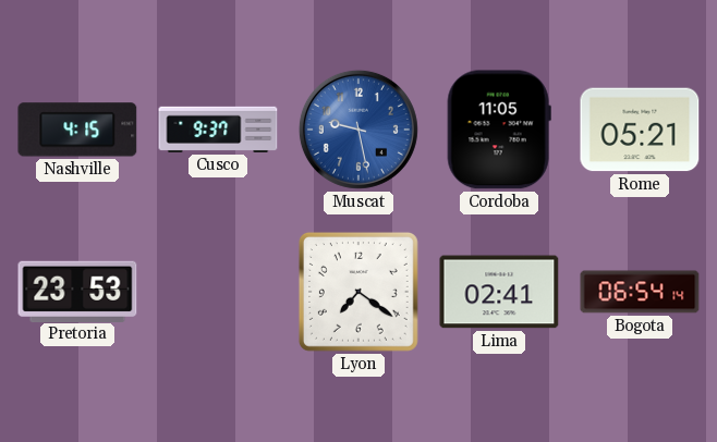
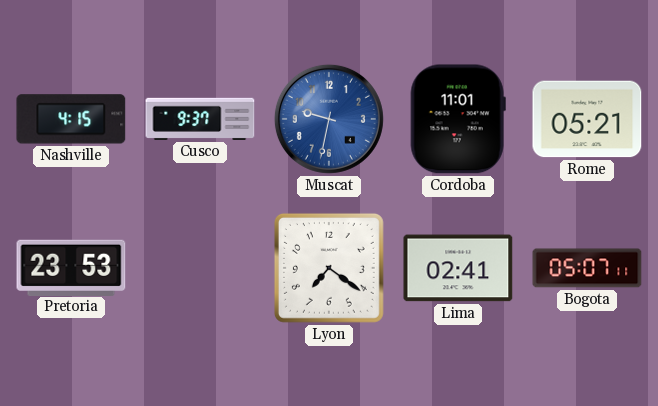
Muscat: 9:28 -> 9:32
Cordoba: 11:05 -> 11:01
Bogota: 06:54 -> 05:07
